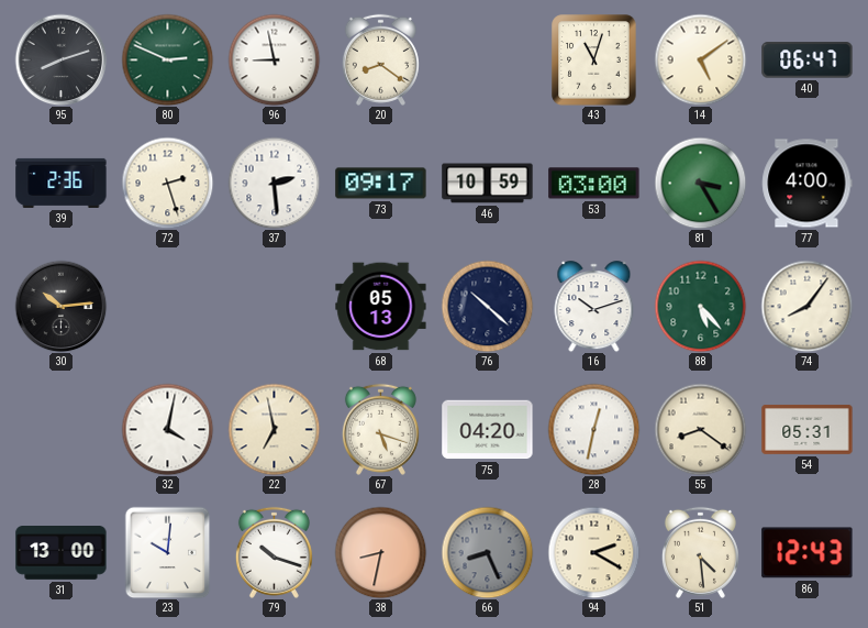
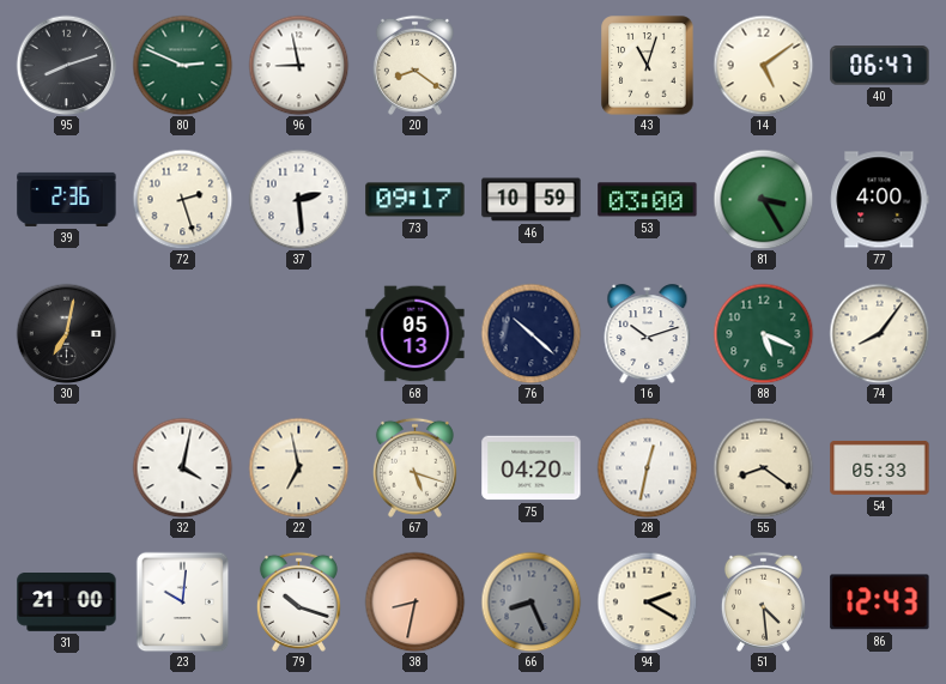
30: 10:14 -> 7:02
88: 5:23 -> 5:19
54: 05:31 -> 05:33
31: 13:00 -> 21:00
